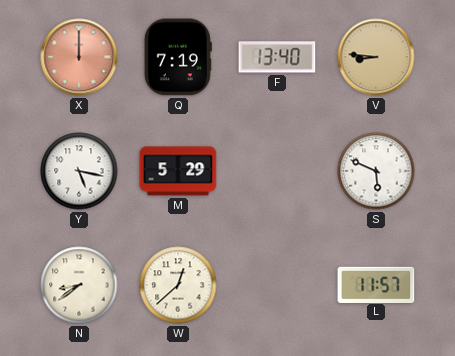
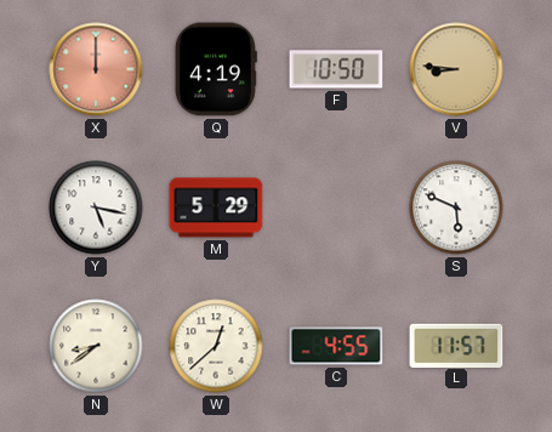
Q: 7:19 -> 4:19
F: 13:40 -> 10:50
C: none -> 4:55
